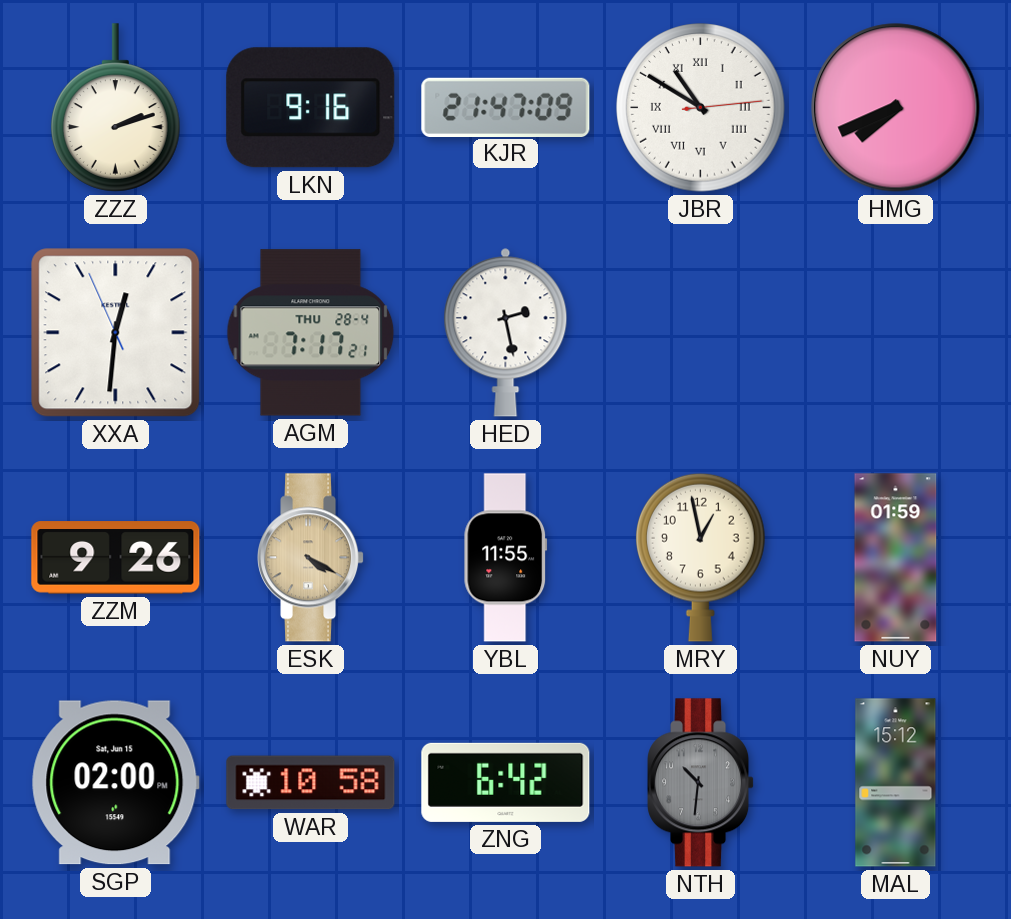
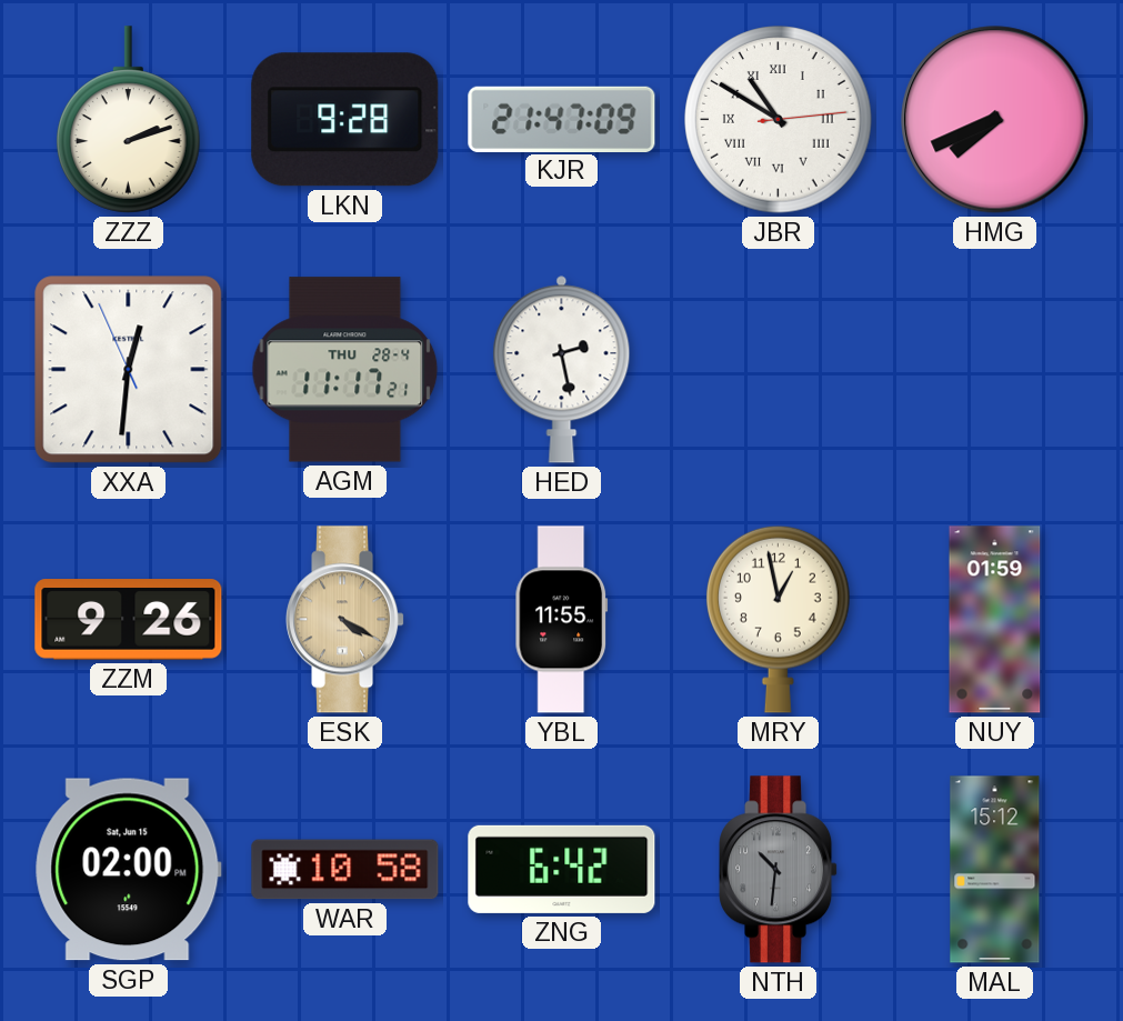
LKN: 9:16 -> 9:28
AGM: 7:17 -> 11:17
